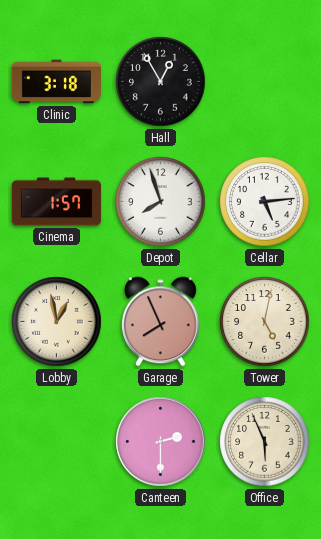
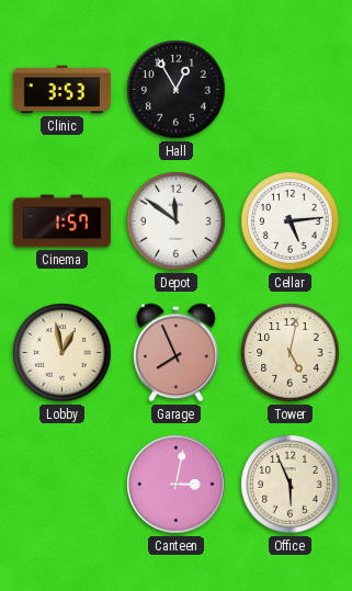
Clinic: 3:18 -> 3:53
Depot: 7:57 -> 11:51
Canteen: 2:30 -> 3:02
